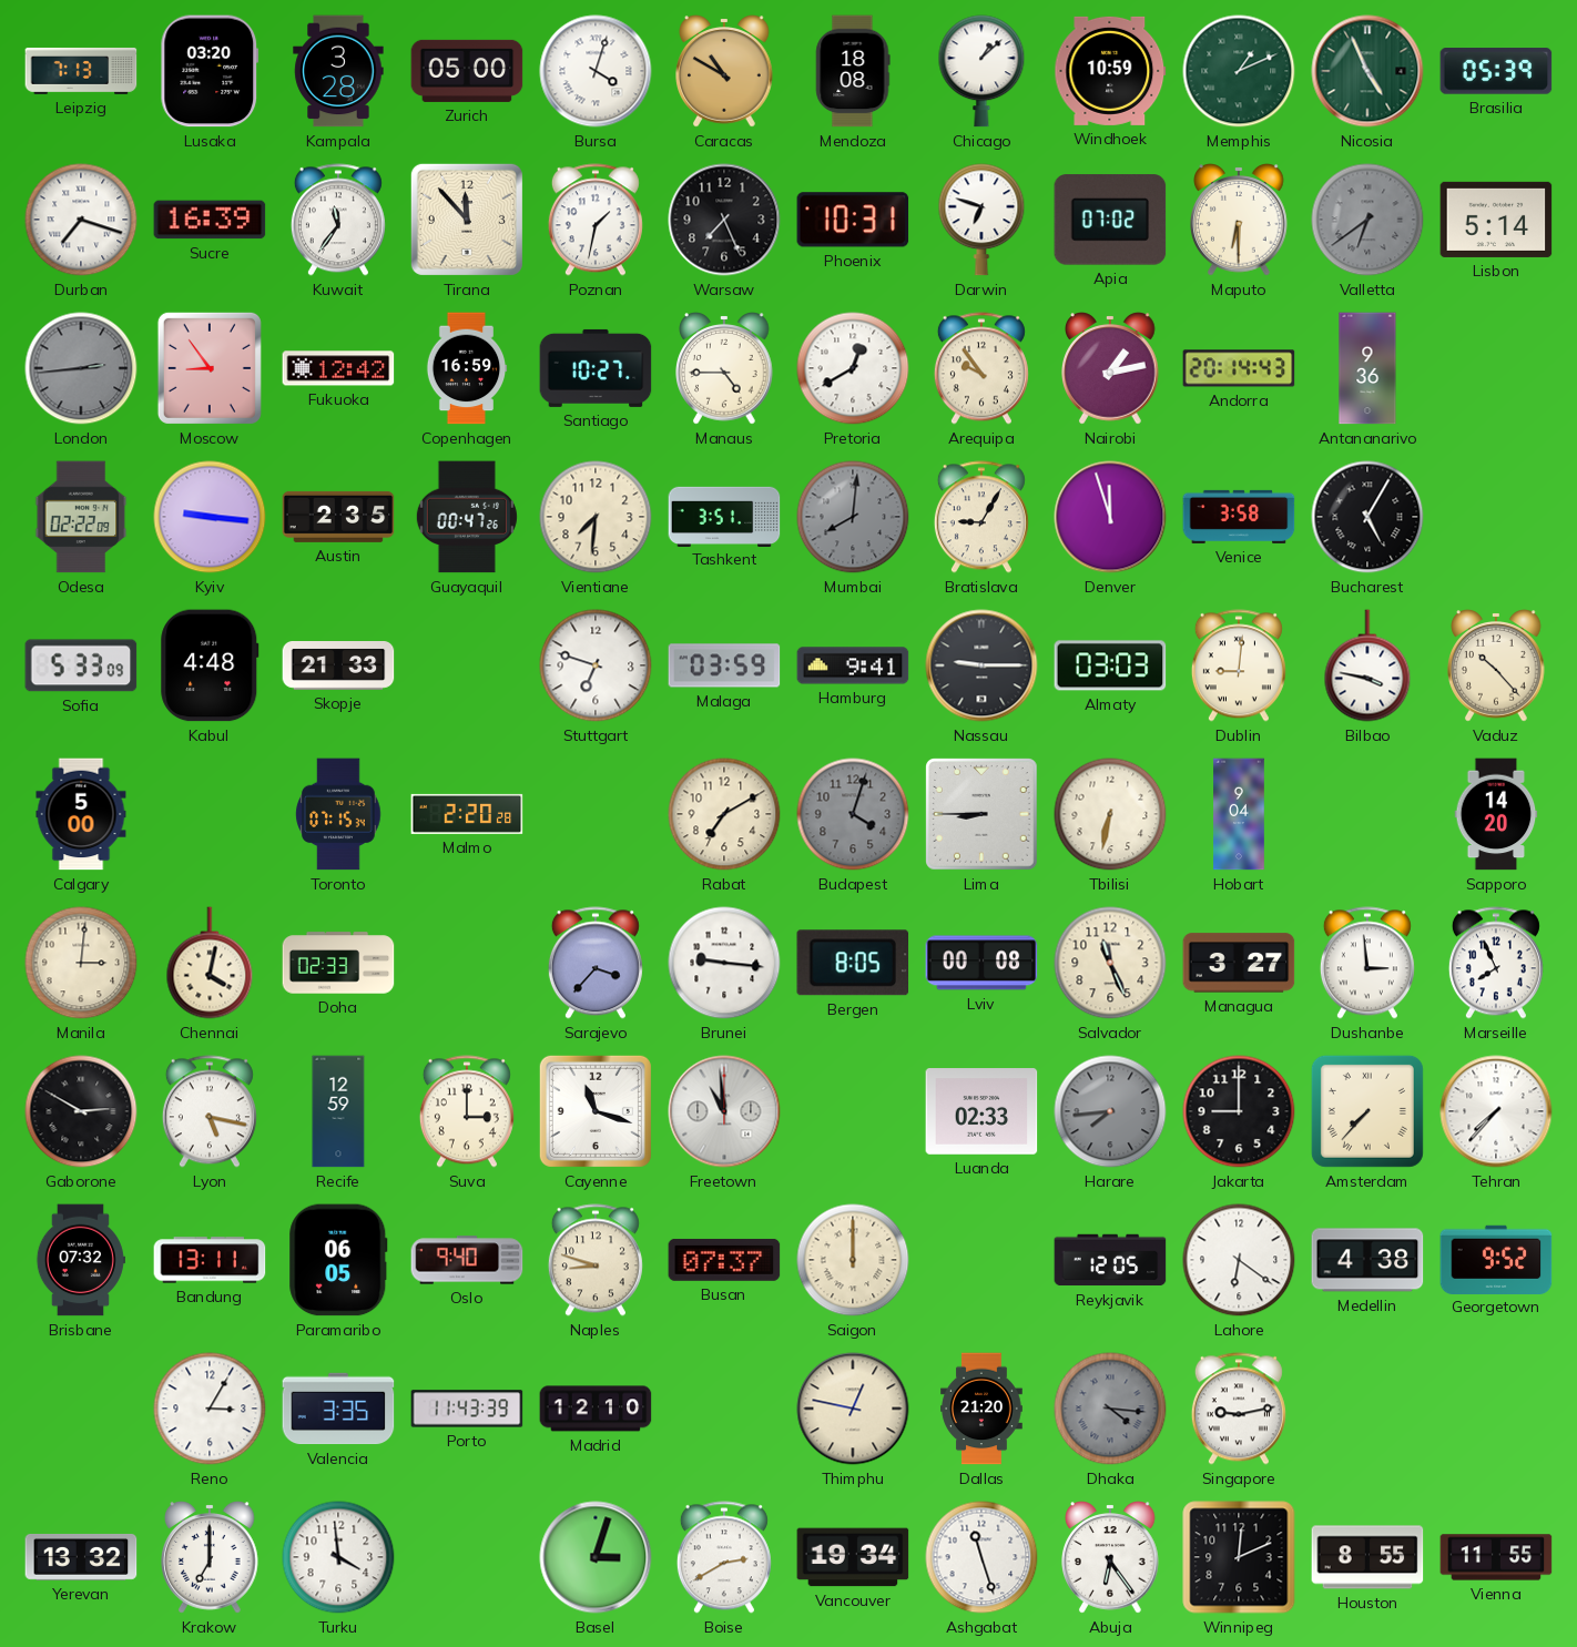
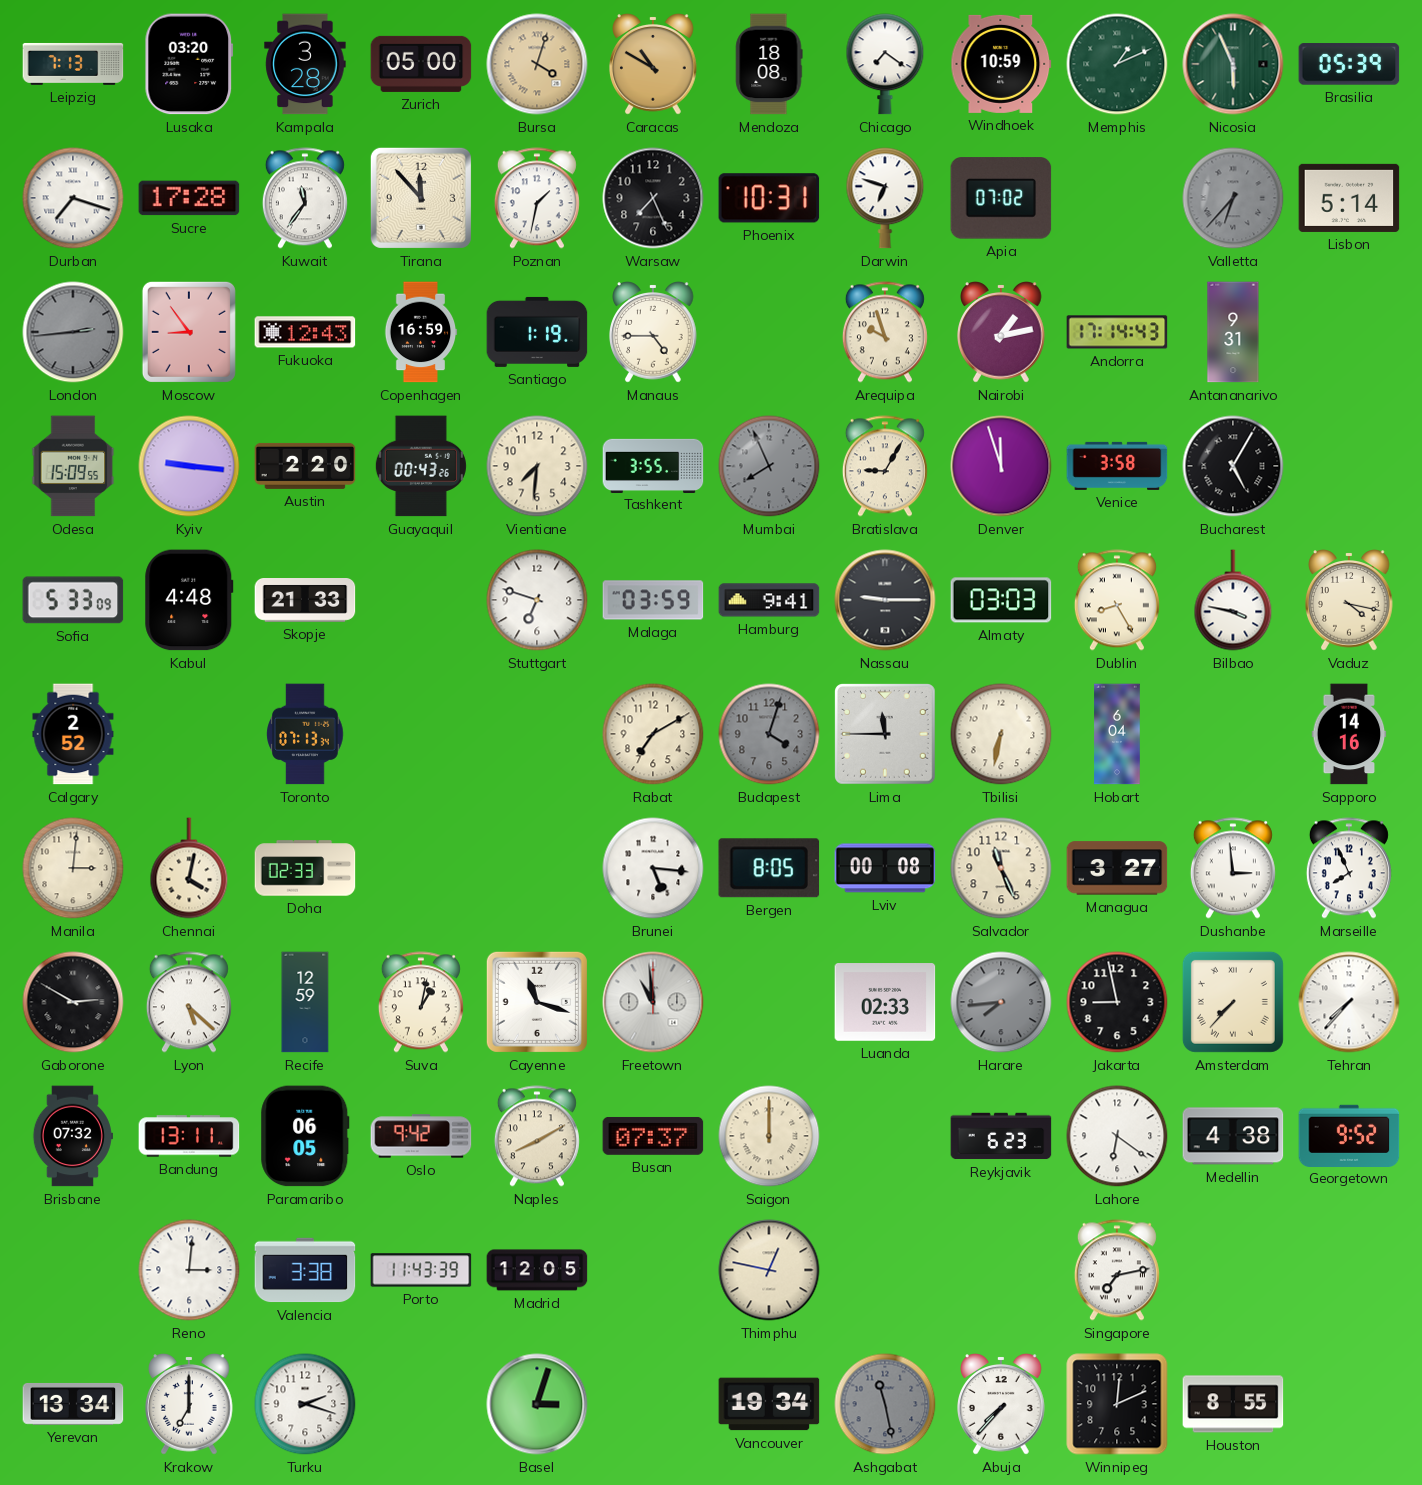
Bursa dial: white -> champagne
Chicago: 1:08 -> 7:21
Nicosia: 4:56 -> 5:56
Sucre: 16:39 -> 17:28
Maputo: 6:30 -> none
Valletta: 6:39 -> 6:37
Fukuoka: 12:42 -> 12:43
Santiago: 10:27 -> 1:19
Pretoria: 12:40 -> none
Arequipa: 9:54 -> 9:57
Andorra: 20:14 -> 17:14
Antananarivo: 9:36 -> 9:31
Odesa: 02:22 -> 15:09
Austin: 2:35 -> 2:20
Guayaquil: 00:47 -> 00:43
Tashkent: 3:51 -> 3:55
Mumbai: 8:01 -> 7:56
Dublin: 9:01 -> 8:25
Vaduz: 10:23 -> 4:17
Calgary: 5:00 -> 2:52
Toronto: 07:15 -> 07:13
Malmo: 2:20 -> none
Lima: 8:45 -> 11:45
Hobart: 9:04 -> 6:04
Sapporo: 14:20 -> 14:16
Sarajevo: 3:37 -> none
Brunei: 9:16 -> 5:16
Lyon: 5:17 -> 5:22
Suva: 3:00 -> 1:02
Jakarta: 9:00 -> 8:58
Oslo: 9:40 -> 9:42
Naples: 8:48 -> 8:10
Reykjavik: 12:05 -> 6:23
Reno: 3:05 -> 3:01
Valencia: 3:35 -> 3:38
Madrid: 12:10 -> 12:05
Dallas: 21:20 -> none
Dhaka: 4:16 -> none
Singapore: 9:13 -> 7:13
Yerevan: 13:32 -> 13:34
Turku: 3:59 -> 2:18
Boise: 2:40 -> none
Ashgabat: 11:27 -> 11:28
Ashgabat dial: white -> grey
Abuja: 6:24 -> 7:37
Vienna: 11:55 -> none
